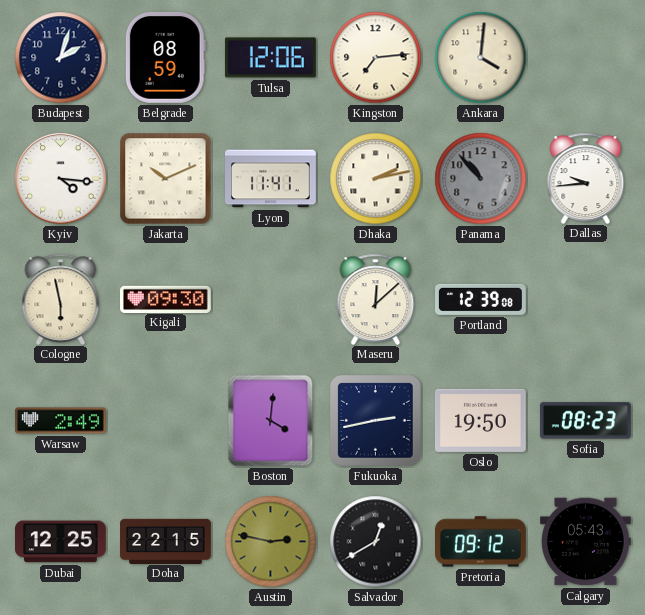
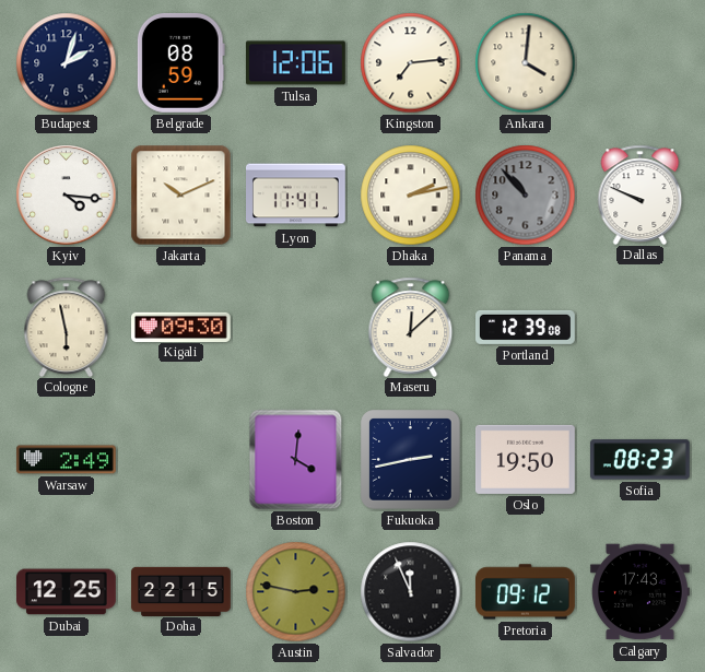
Dallas: 9:44 -> 9:49
Salvador: 12:40 -> 11:56
Calgary: 05:43 -> 17:43
